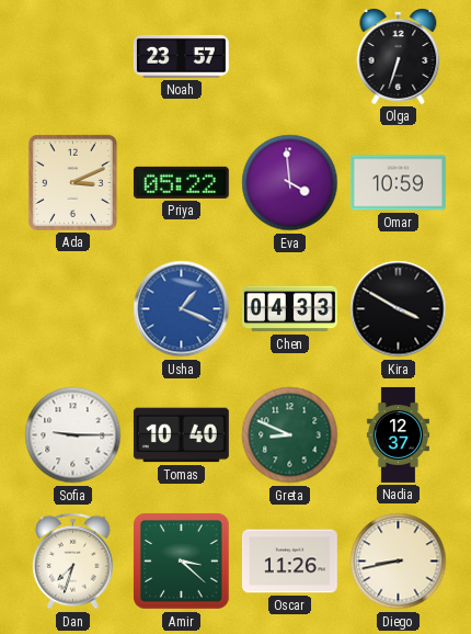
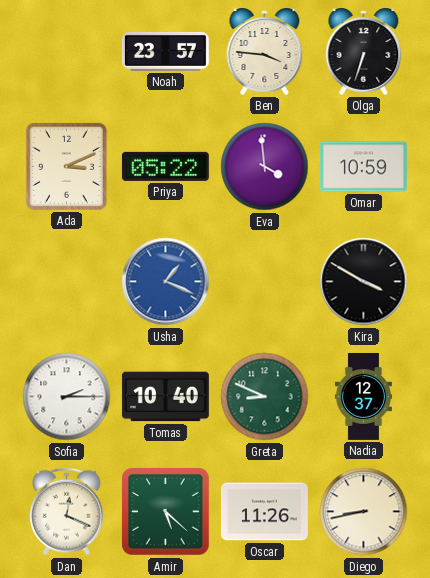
Ben: none -> 3:46
Chen: 04:33 -> none
Sofia: 9:15 -> 2:15
Dan: 7:33 -> 12:19
Amir: 3:22 -> 5:22
